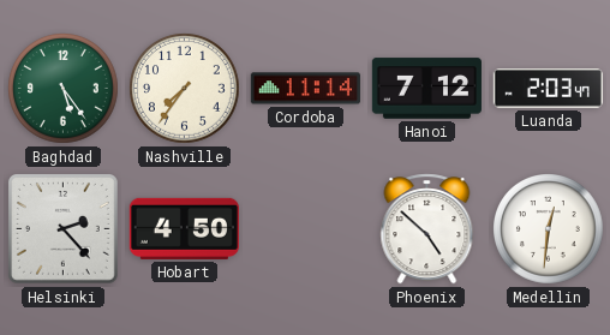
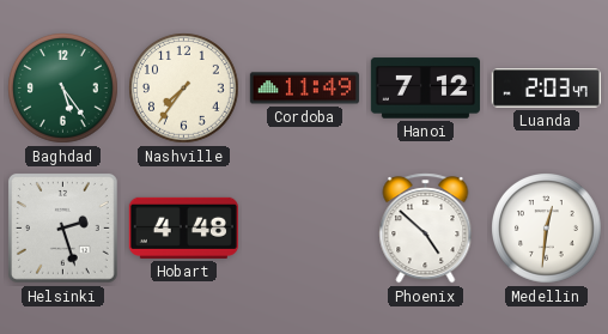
Cordoba: 11:14 -> 11:49
Helsinki: 2:23 -> 2:27
Hobart: 4:50 -> 4:48
